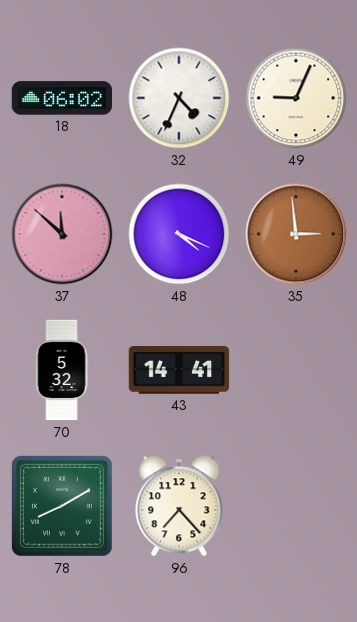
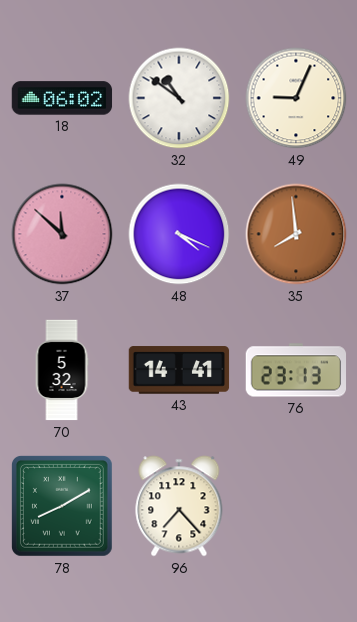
32: 4:34 -> 10:51
35: 2:59 -> 7:59
76: none -> 23:13
